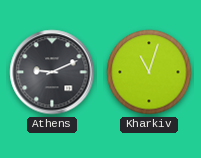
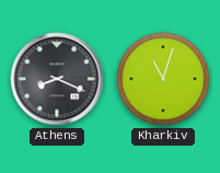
Athens: 9:11 -> 8:19
